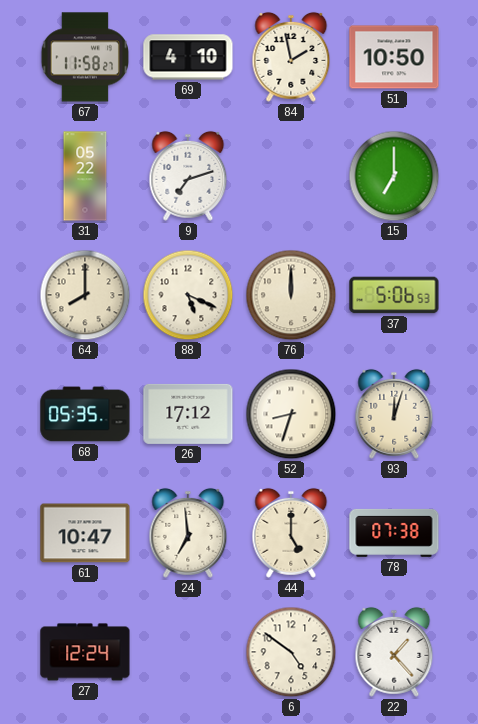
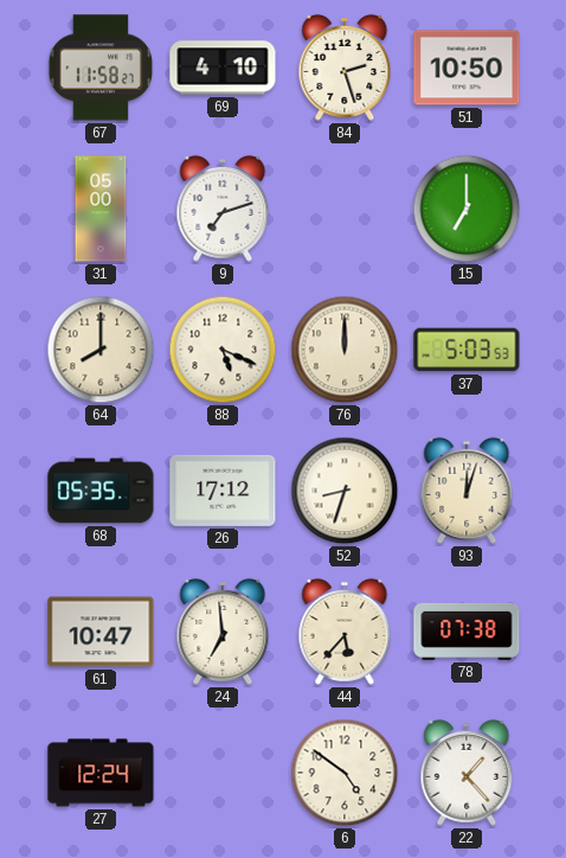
84: 1:58 -> 2:27
31: 05:22 -> 05:00
37: 5:06 -> 5:03
44: 5:00 -> 5:37
